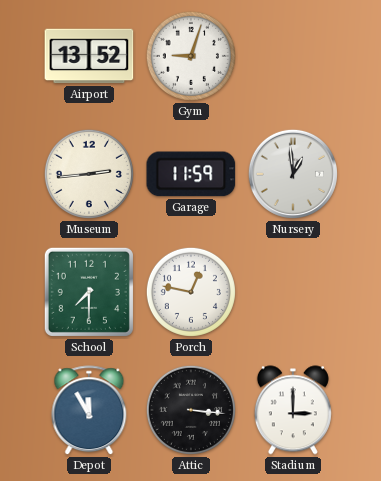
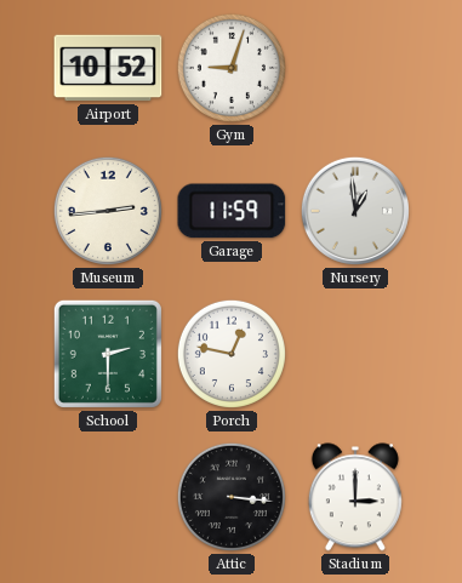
Airport: 13:52 -> 10:52
School: 7:30 -> 2:30
Depot: 11:55 -> none
